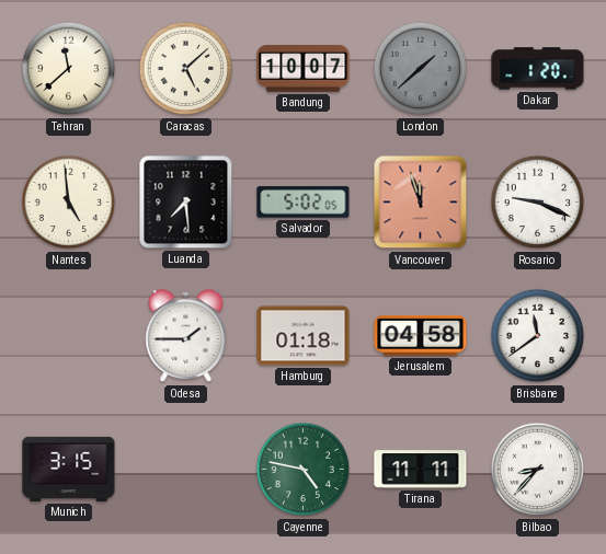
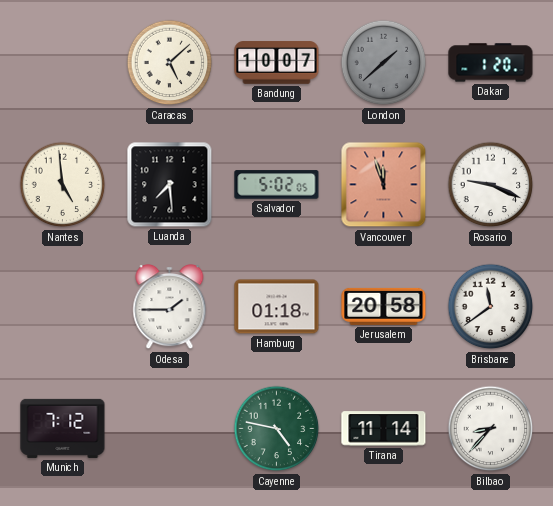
Tehran: 11:38 -> none
Jerusalem: 04:58 -> 20:58
Munich: 3:15 -> 7:12
Tirana: 11:11 -> 11:14
